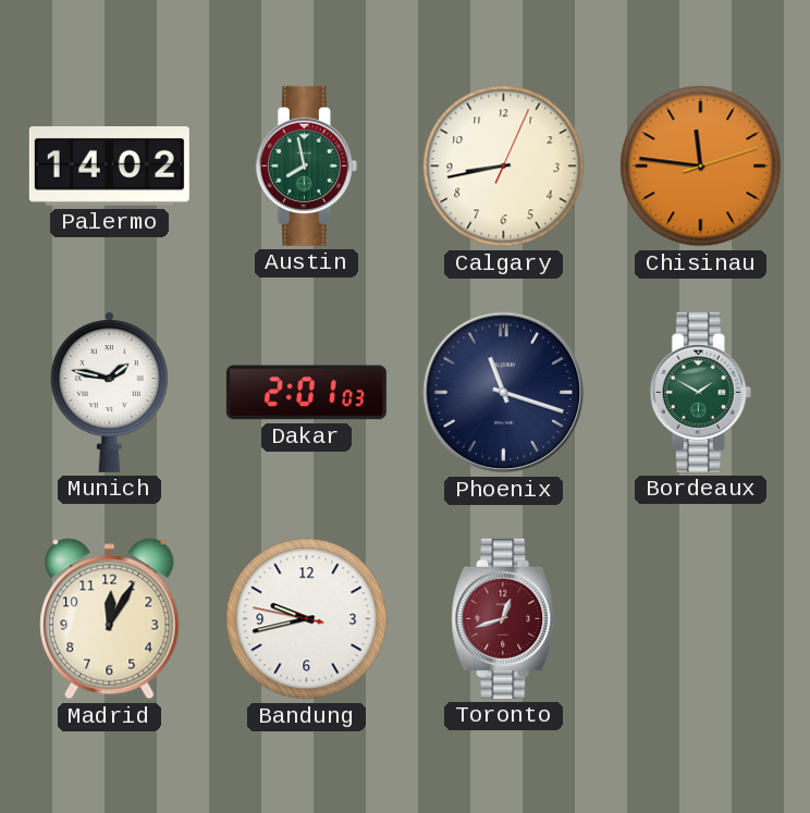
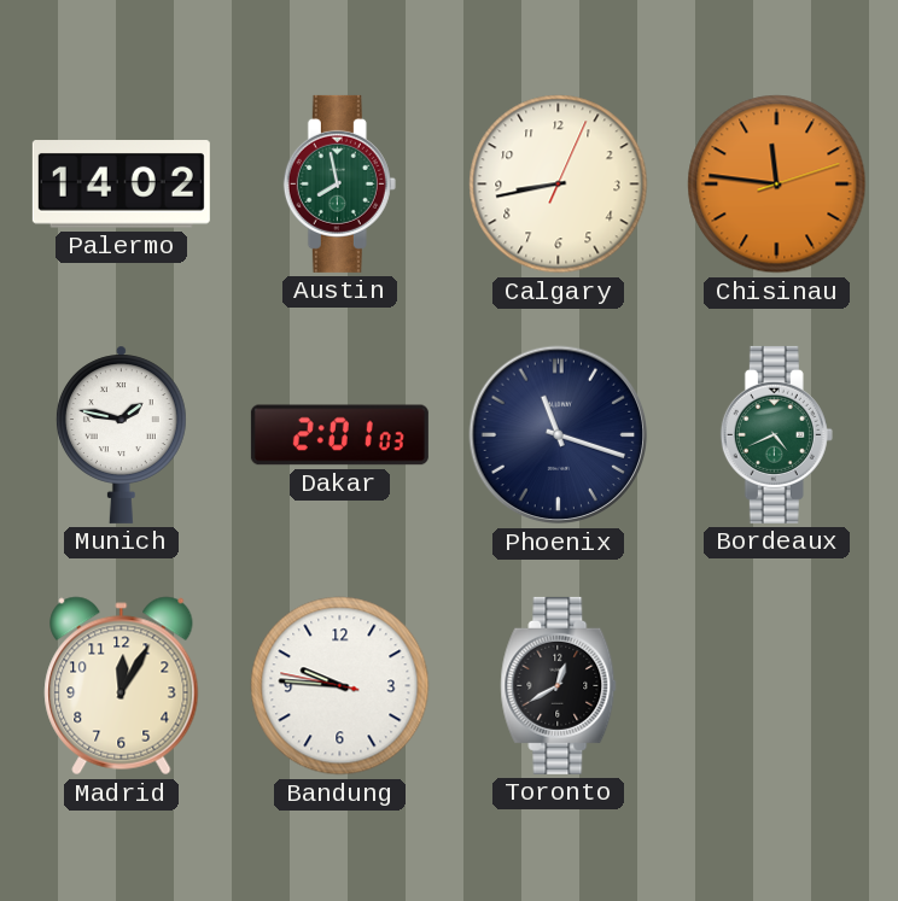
Bordeaux: 1:50 -> 4:41
Bandung: 9:42 -> 9:45
Toronto: 12:42 -> 12:40
Toronto dial: burgundy -> black
